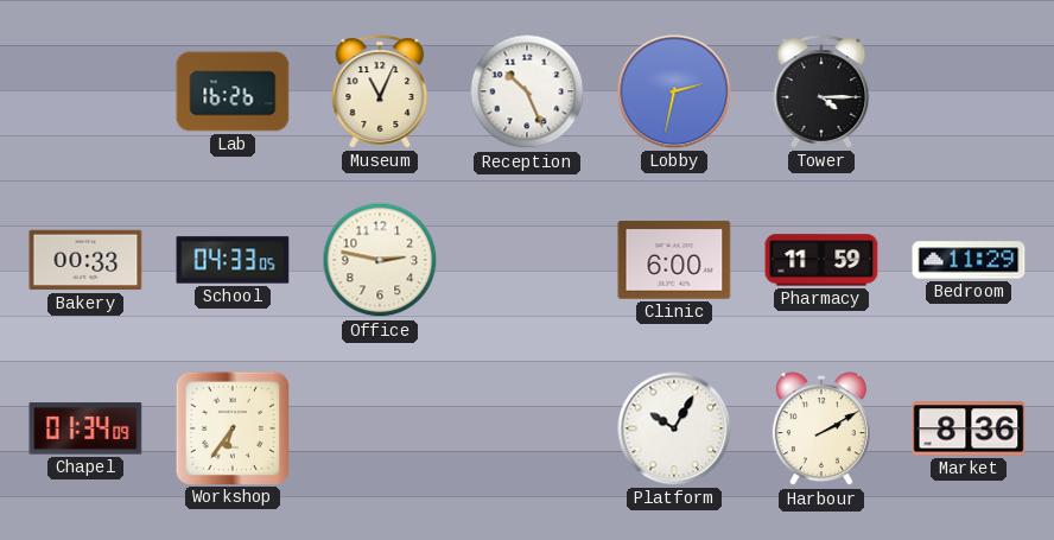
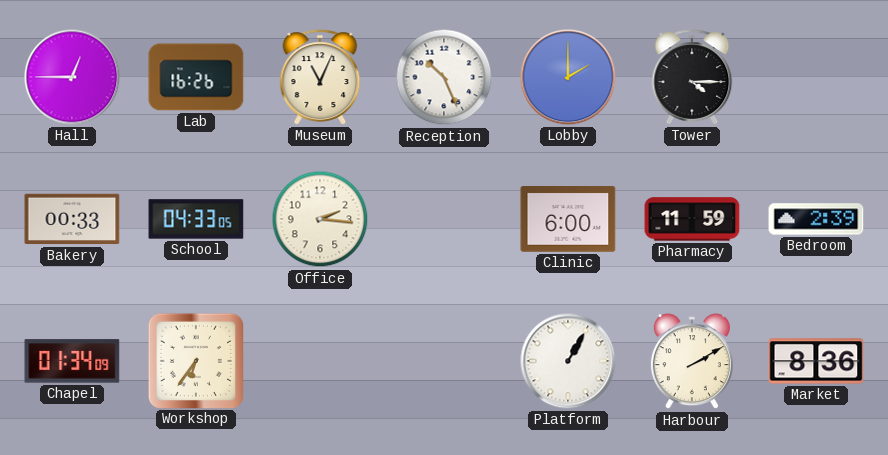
Hall: none -> 12:45
Lobby: 2:32 -> 2:00
Office: 2:47 -> 2:16
Bedroom: 11:29 -> 2:39
Platform: 10:05 -> 1:05
